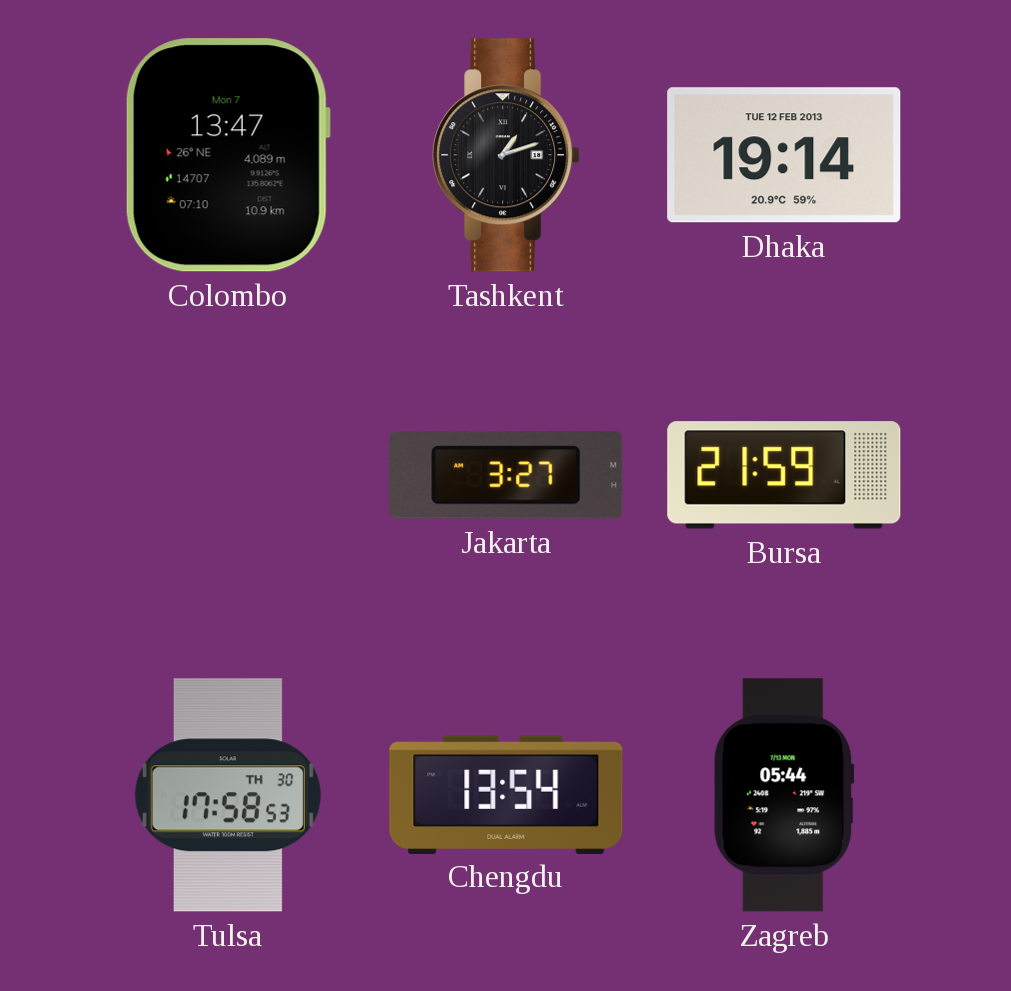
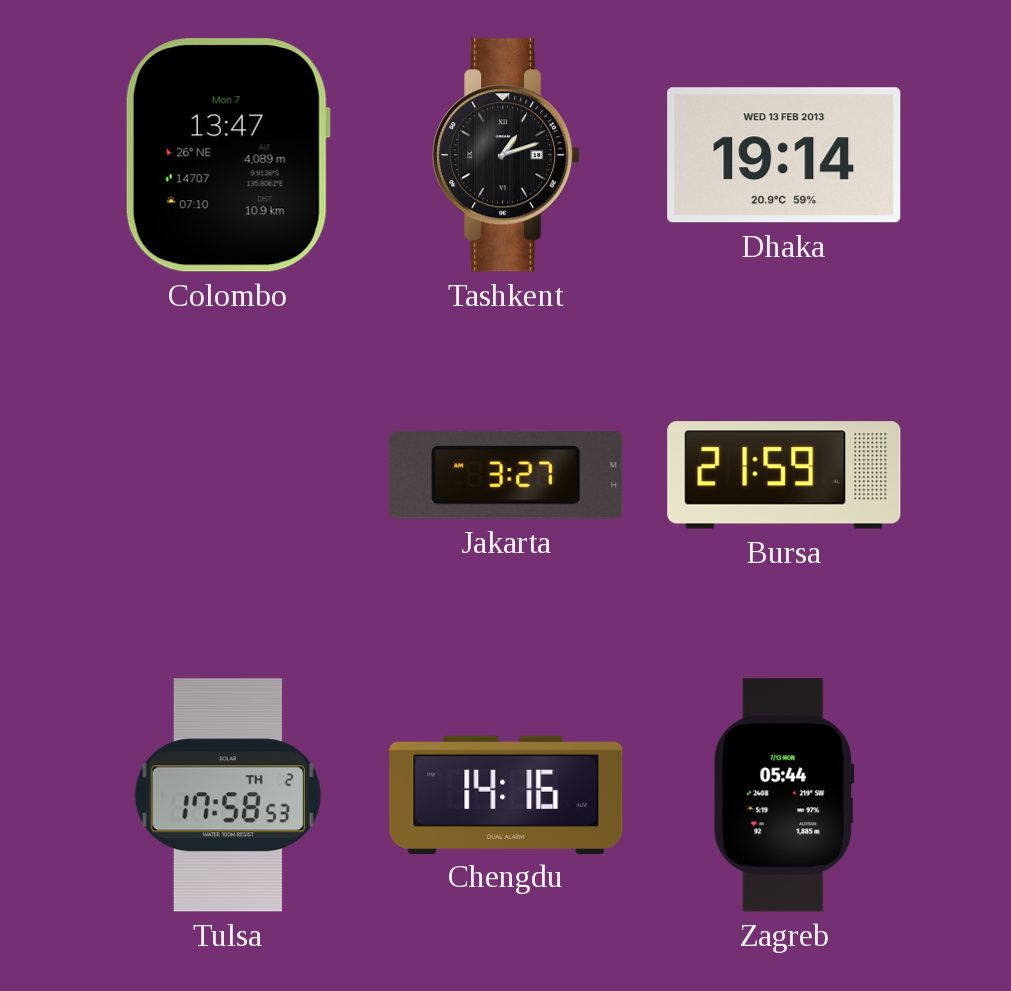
Dhaka date: TUE 12 FEB 2013 -> WED 13 FEB 2013
Tulsa date: TH 30 -> TH 2
Chengdu: 13:54 -> 14:16
